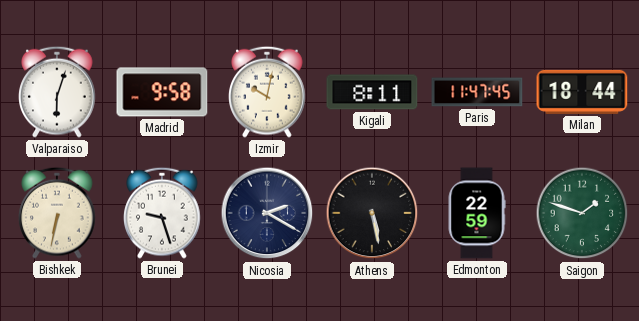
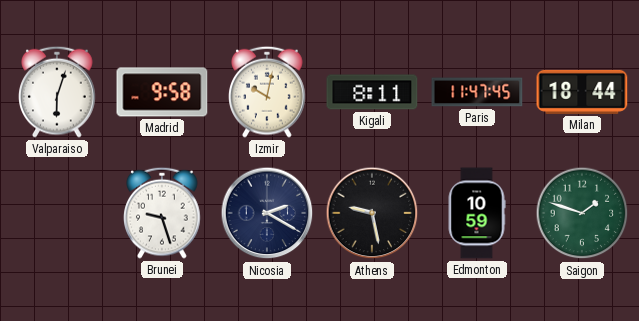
Bishkek: 6:32 -> none
Athens: 5:28 -> 9:28
Edmonton: 22:59 -> 10:59
